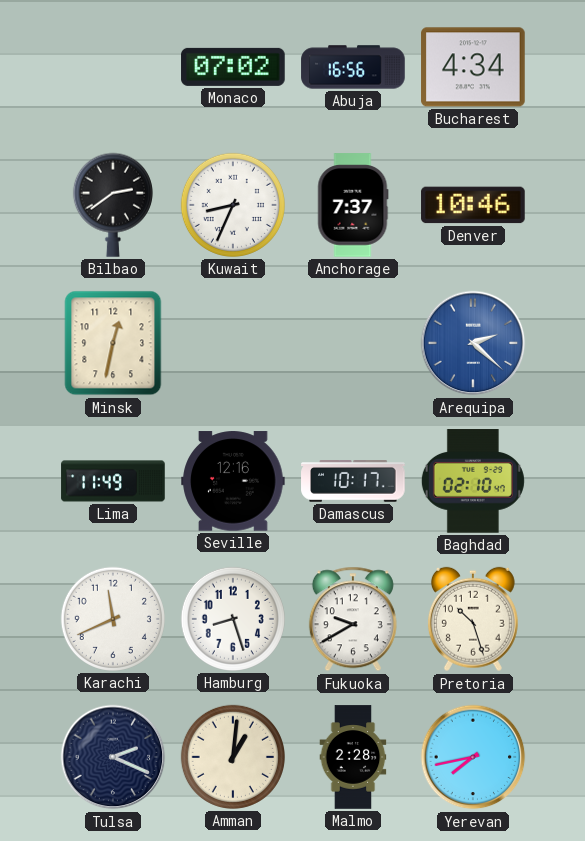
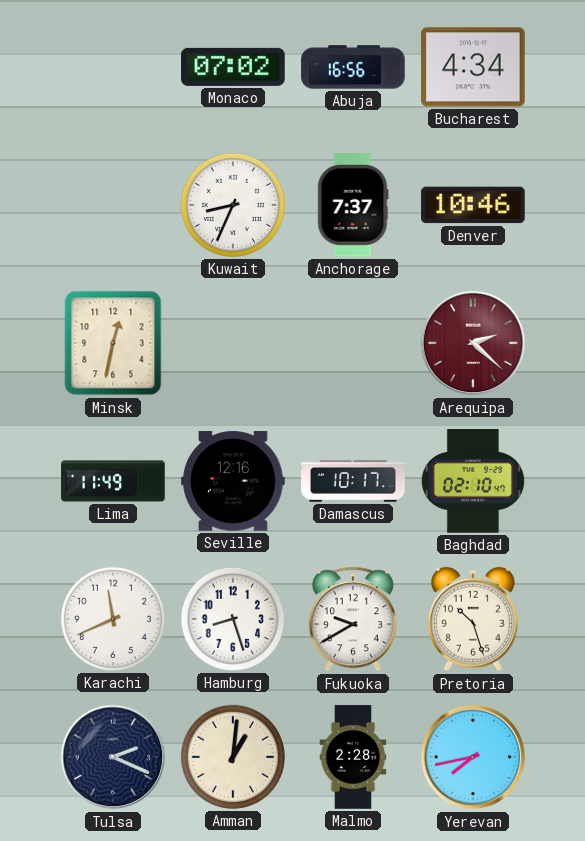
Bilbao: 2:39 -> none
Arequipa dial: blue -> burgundy
